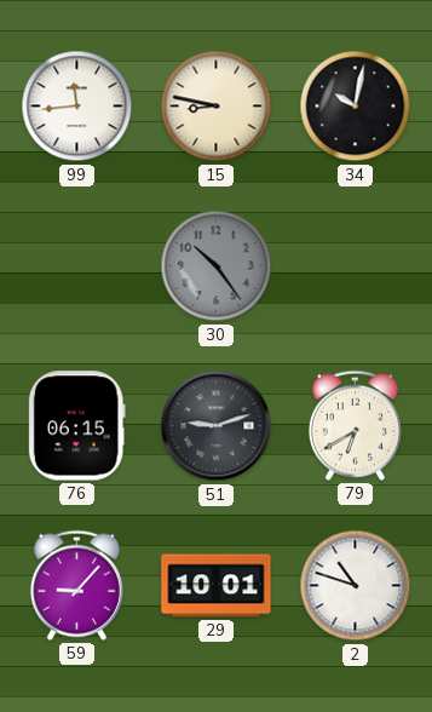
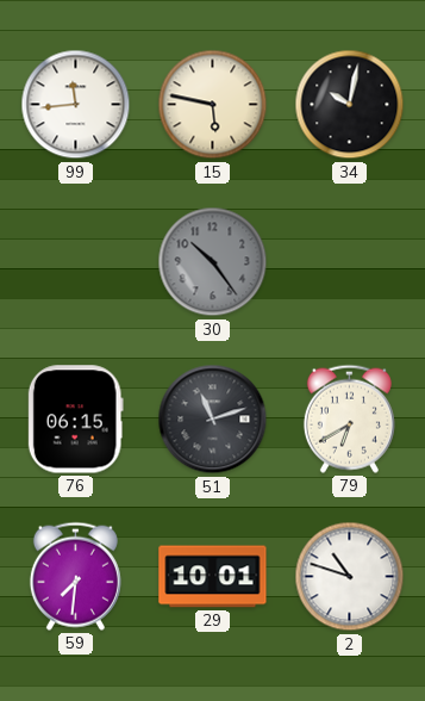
15: 8:47 -> 5:47
51: 9:12 -> 11:12
59: 9:07 -> 7:31
